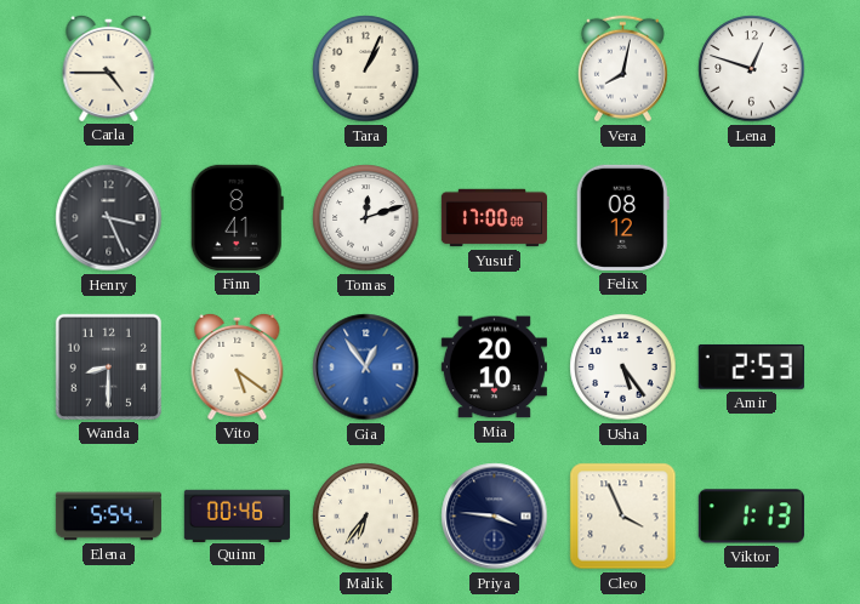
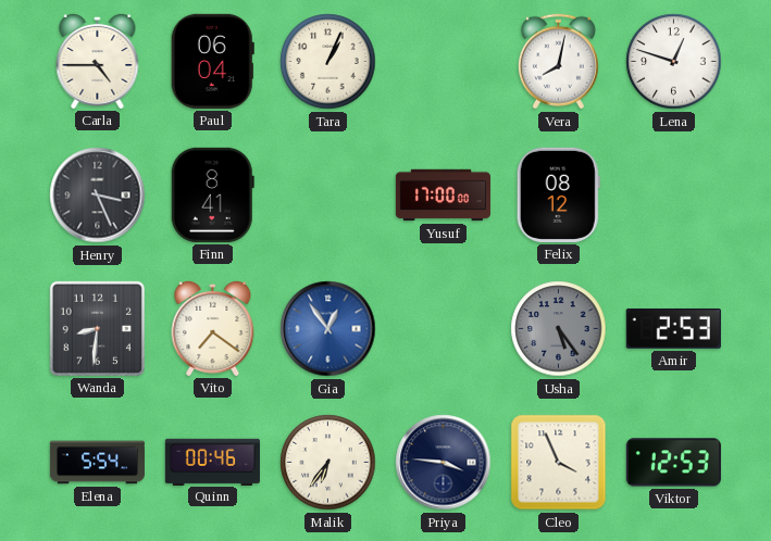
Paul: none -> 06:04
Tomas: 12:12 -> none
Wanda: 8:30 -> 8:31
Vito: 5:21 -> 7:21
Mia: 20:10 -> none
Usha dial: white -> grey
Viktor: 1:13 -> 12:53
